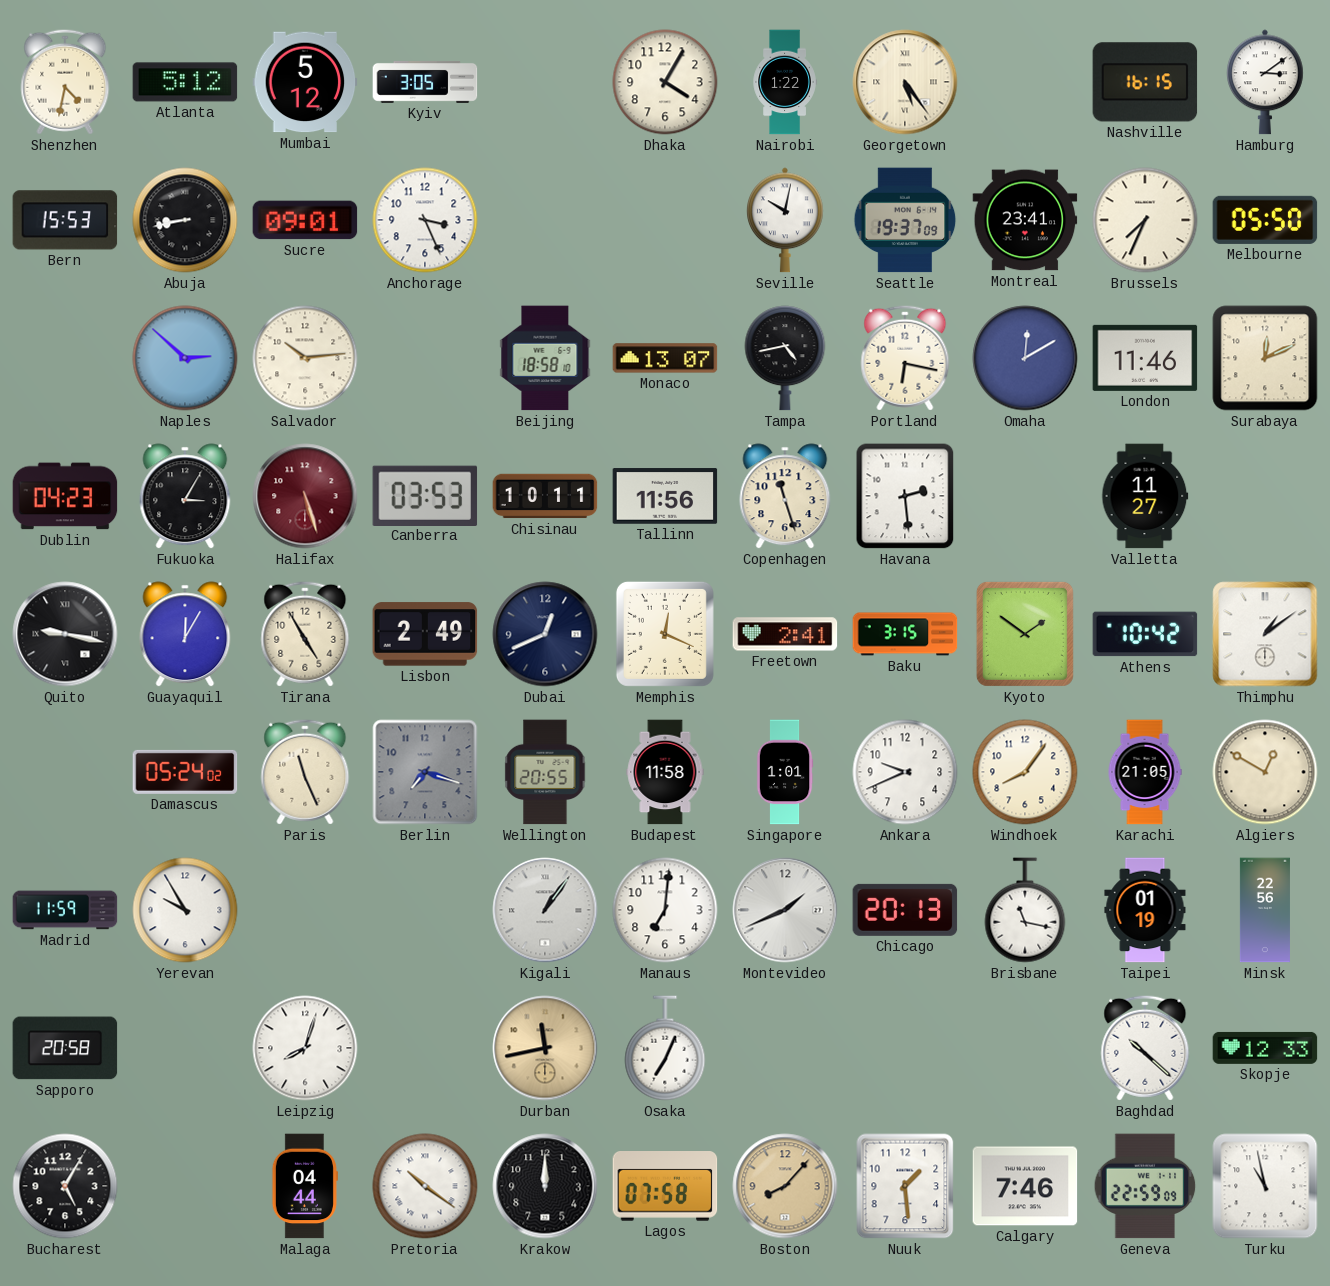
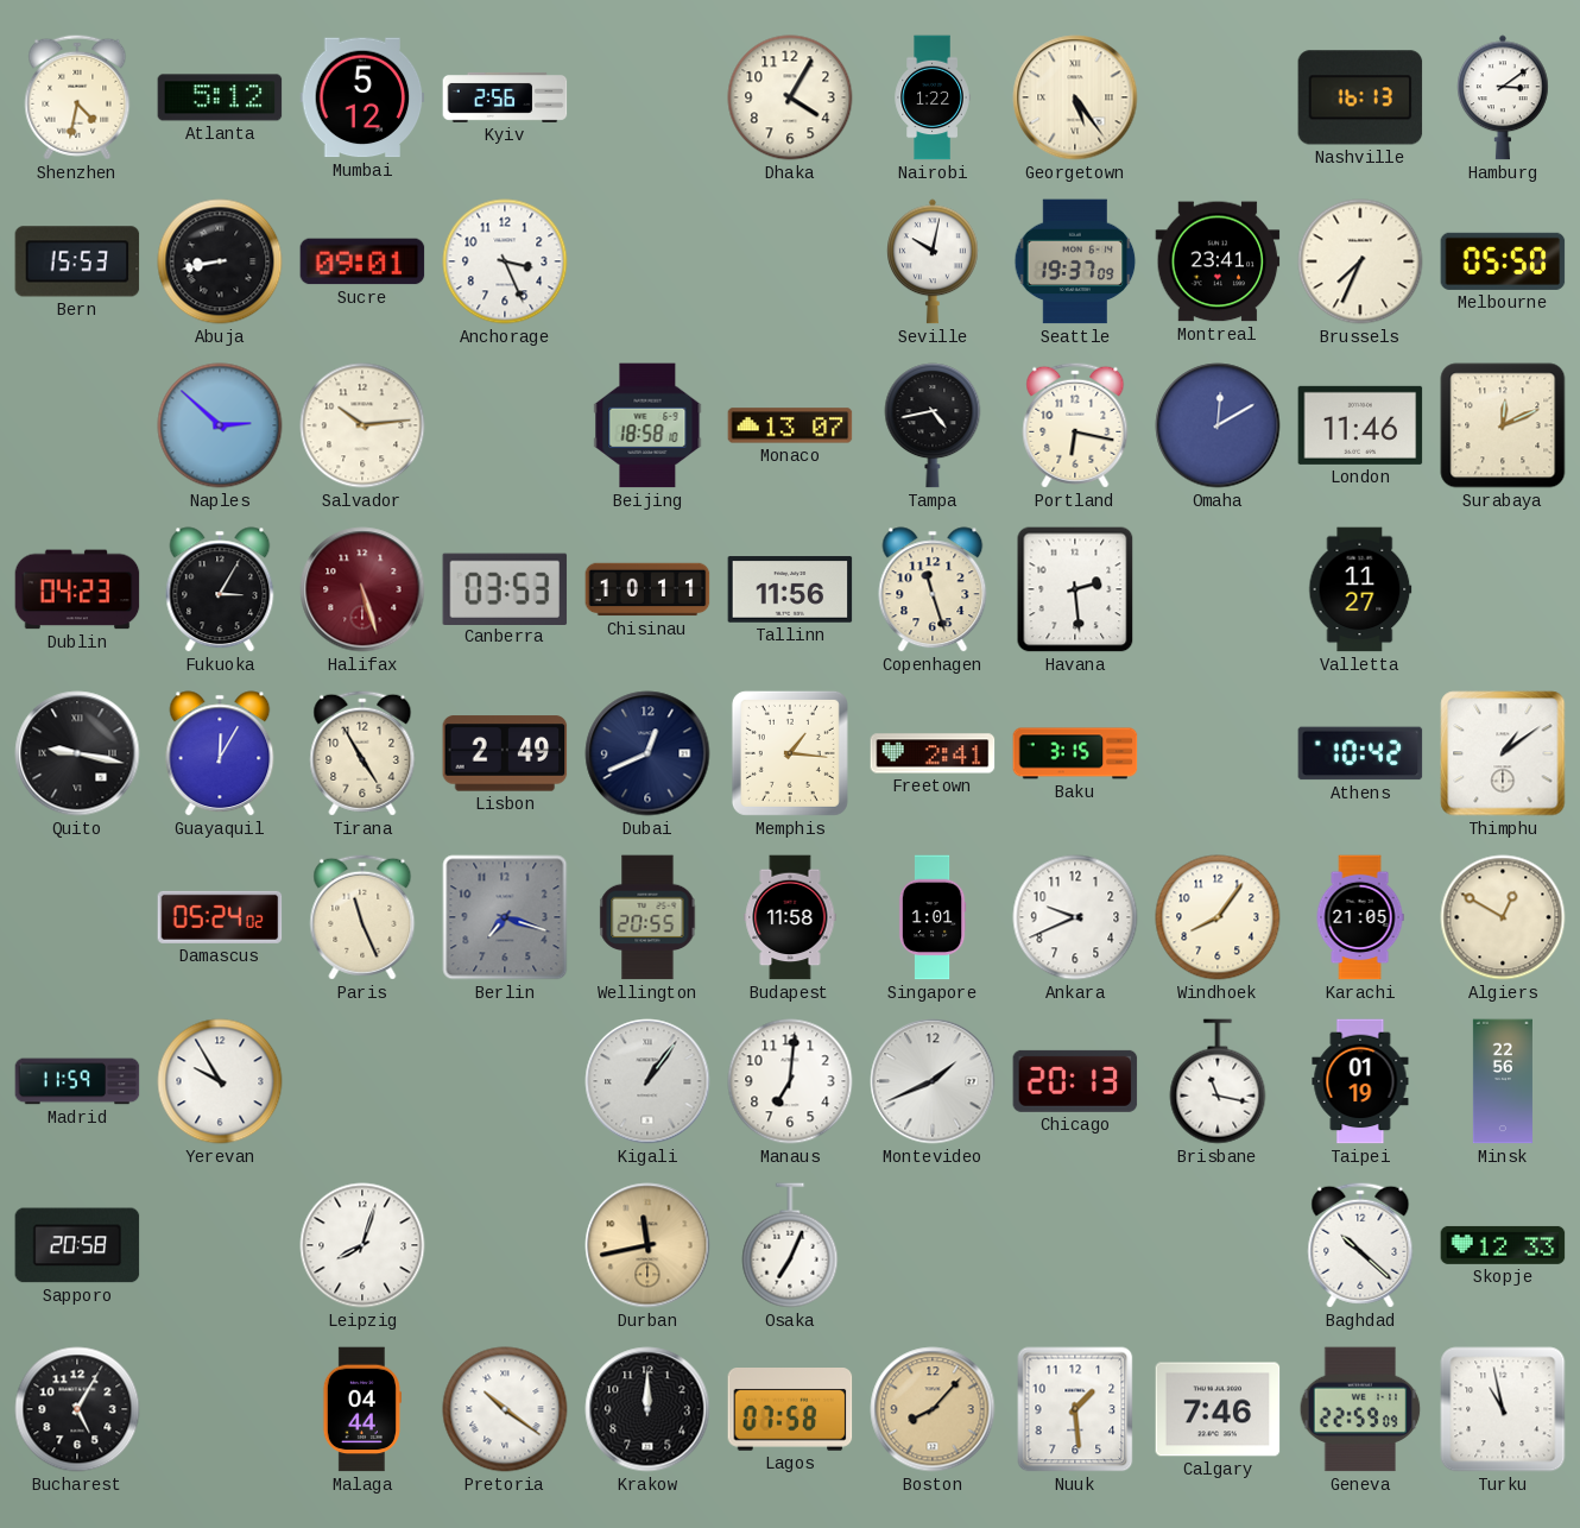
Kyiv: 3:05 -> 2:56
Nashville: 16:15 -> 16:13
Memphis: 12:19 -> 1:16
Kyoto: 1:51 -> none
